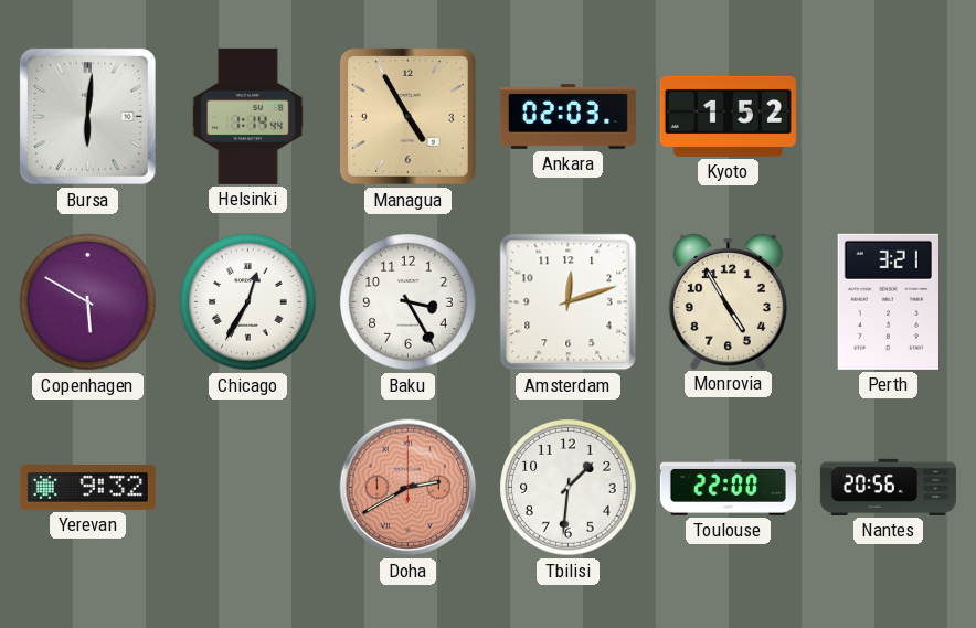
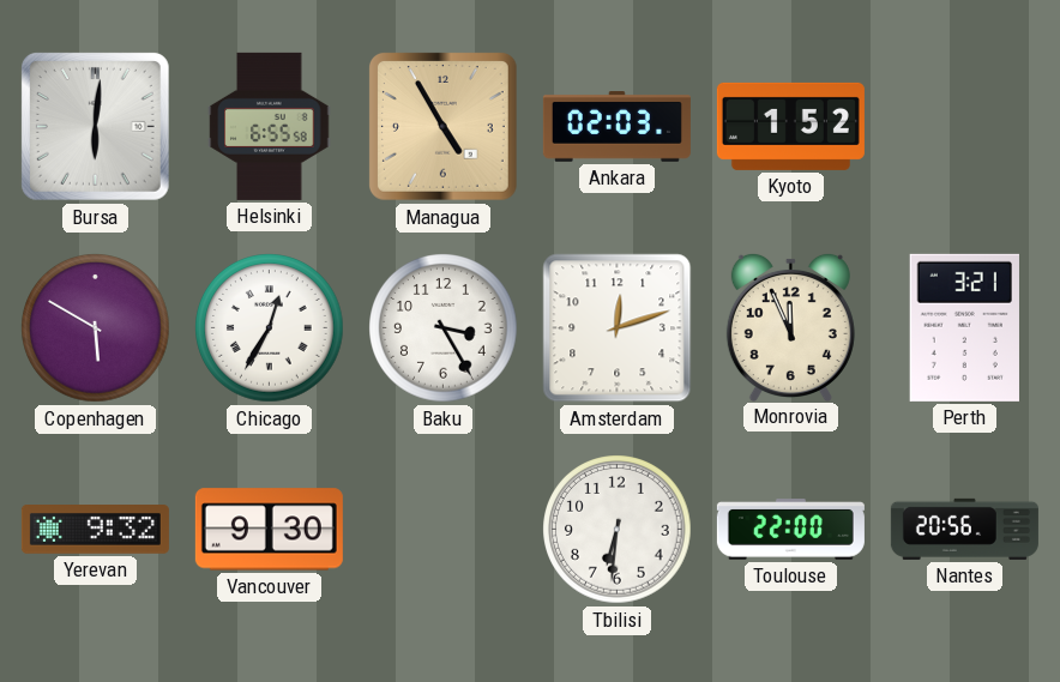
Helsinki: 1:14 -> 6:55
Monrovia: 4:55 -> 11:56
Vancouver: none -> 9:30
Doha: 2:40 -> none
Tbilisi: 1:31 -> 6:31
